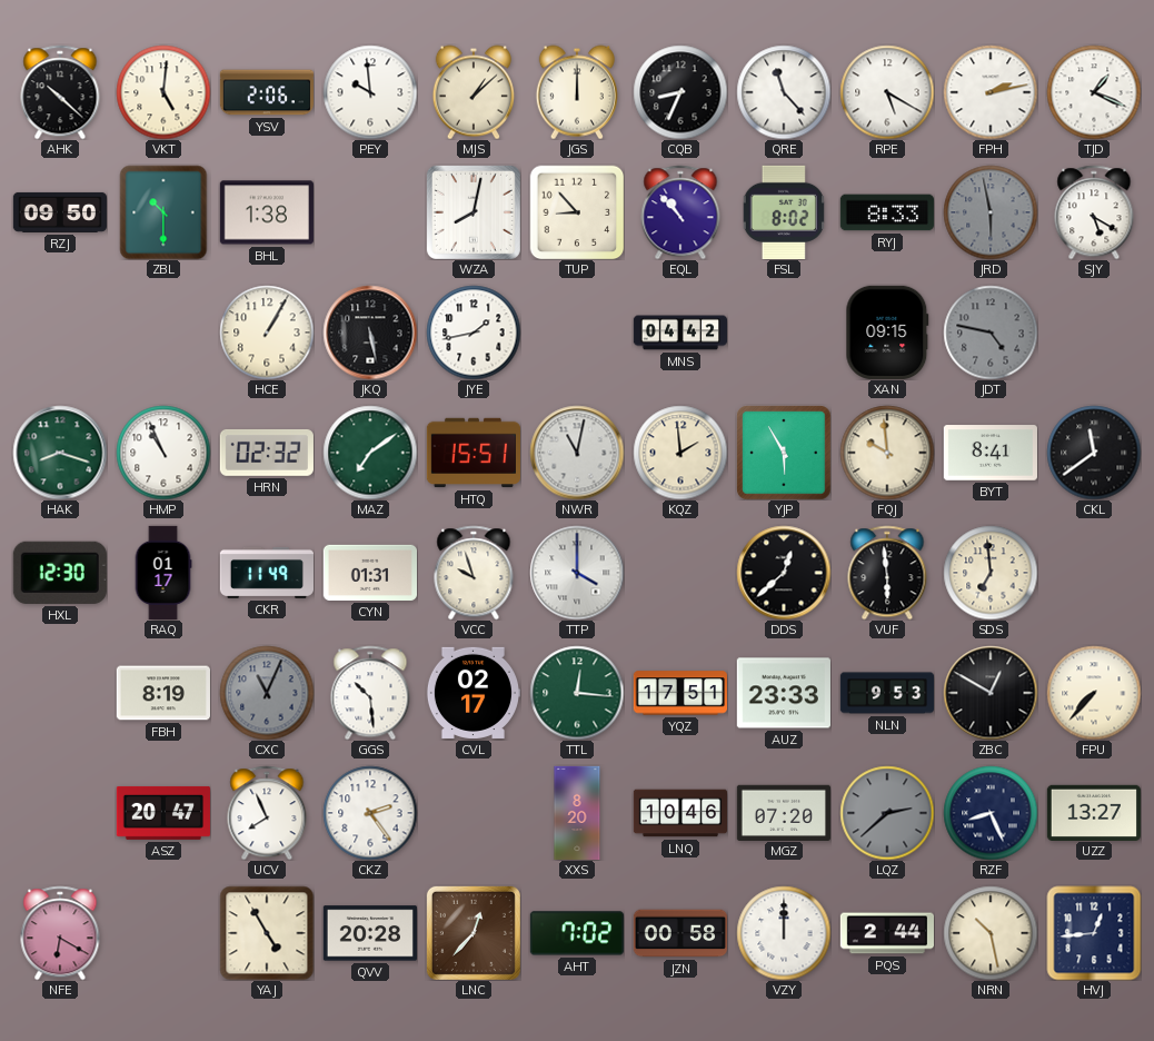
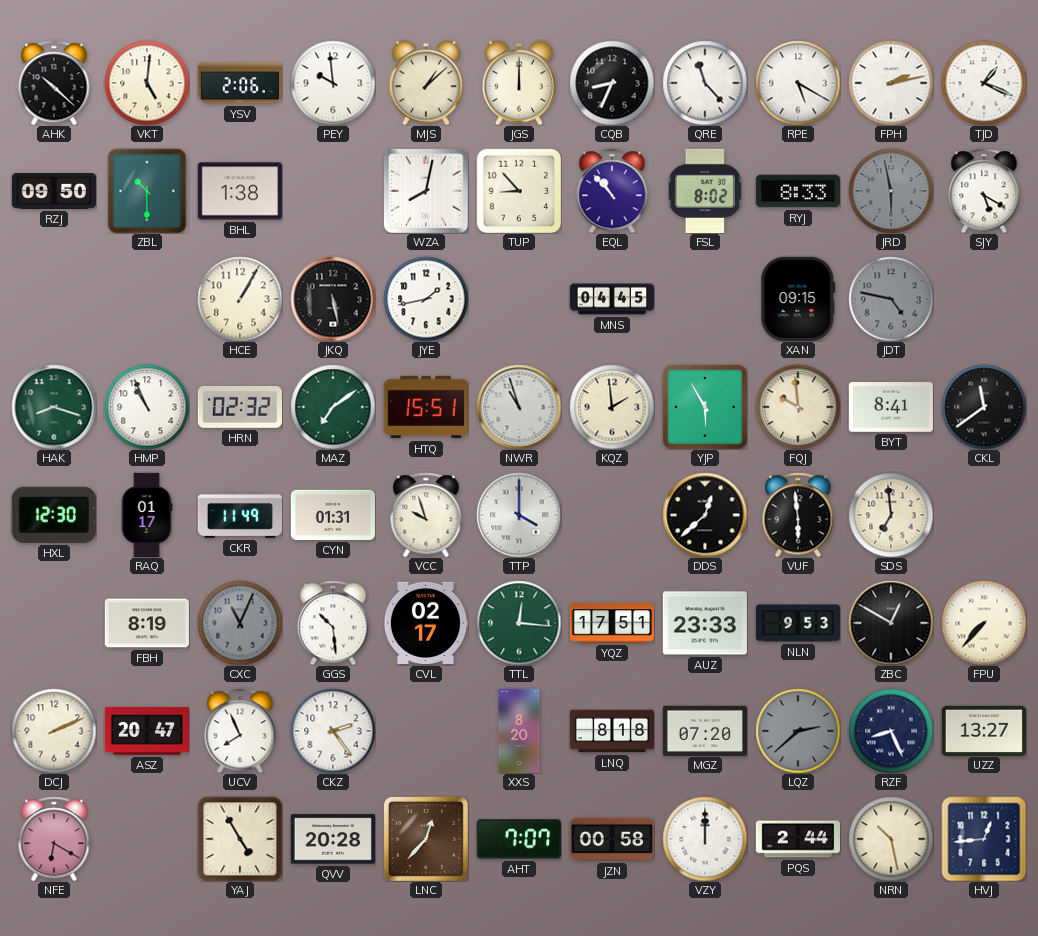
MNS: 04:42 -> 04:45
NWR: 11:02 -> 10:57
DCJ: none -> 2:11
LNQ: 10:46 -> 8:18
AHT: 7:02 -> 7:07
